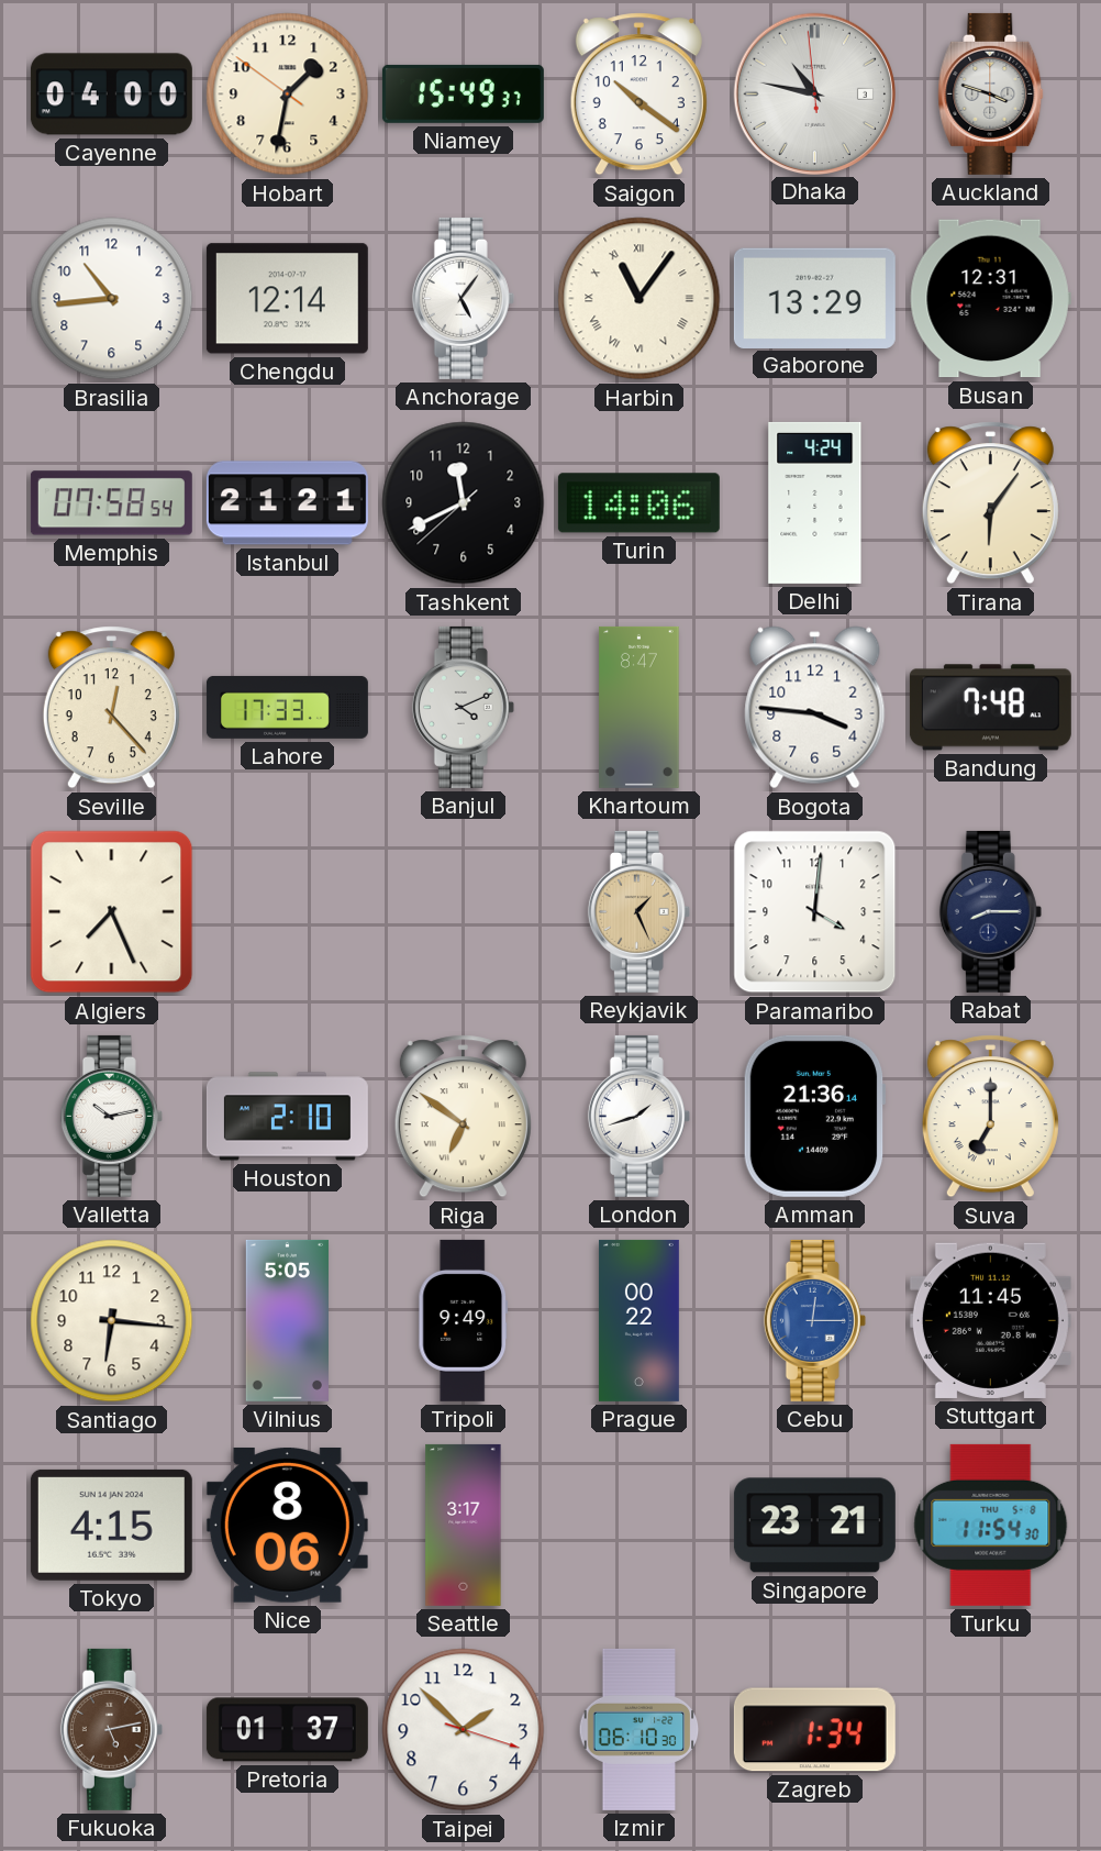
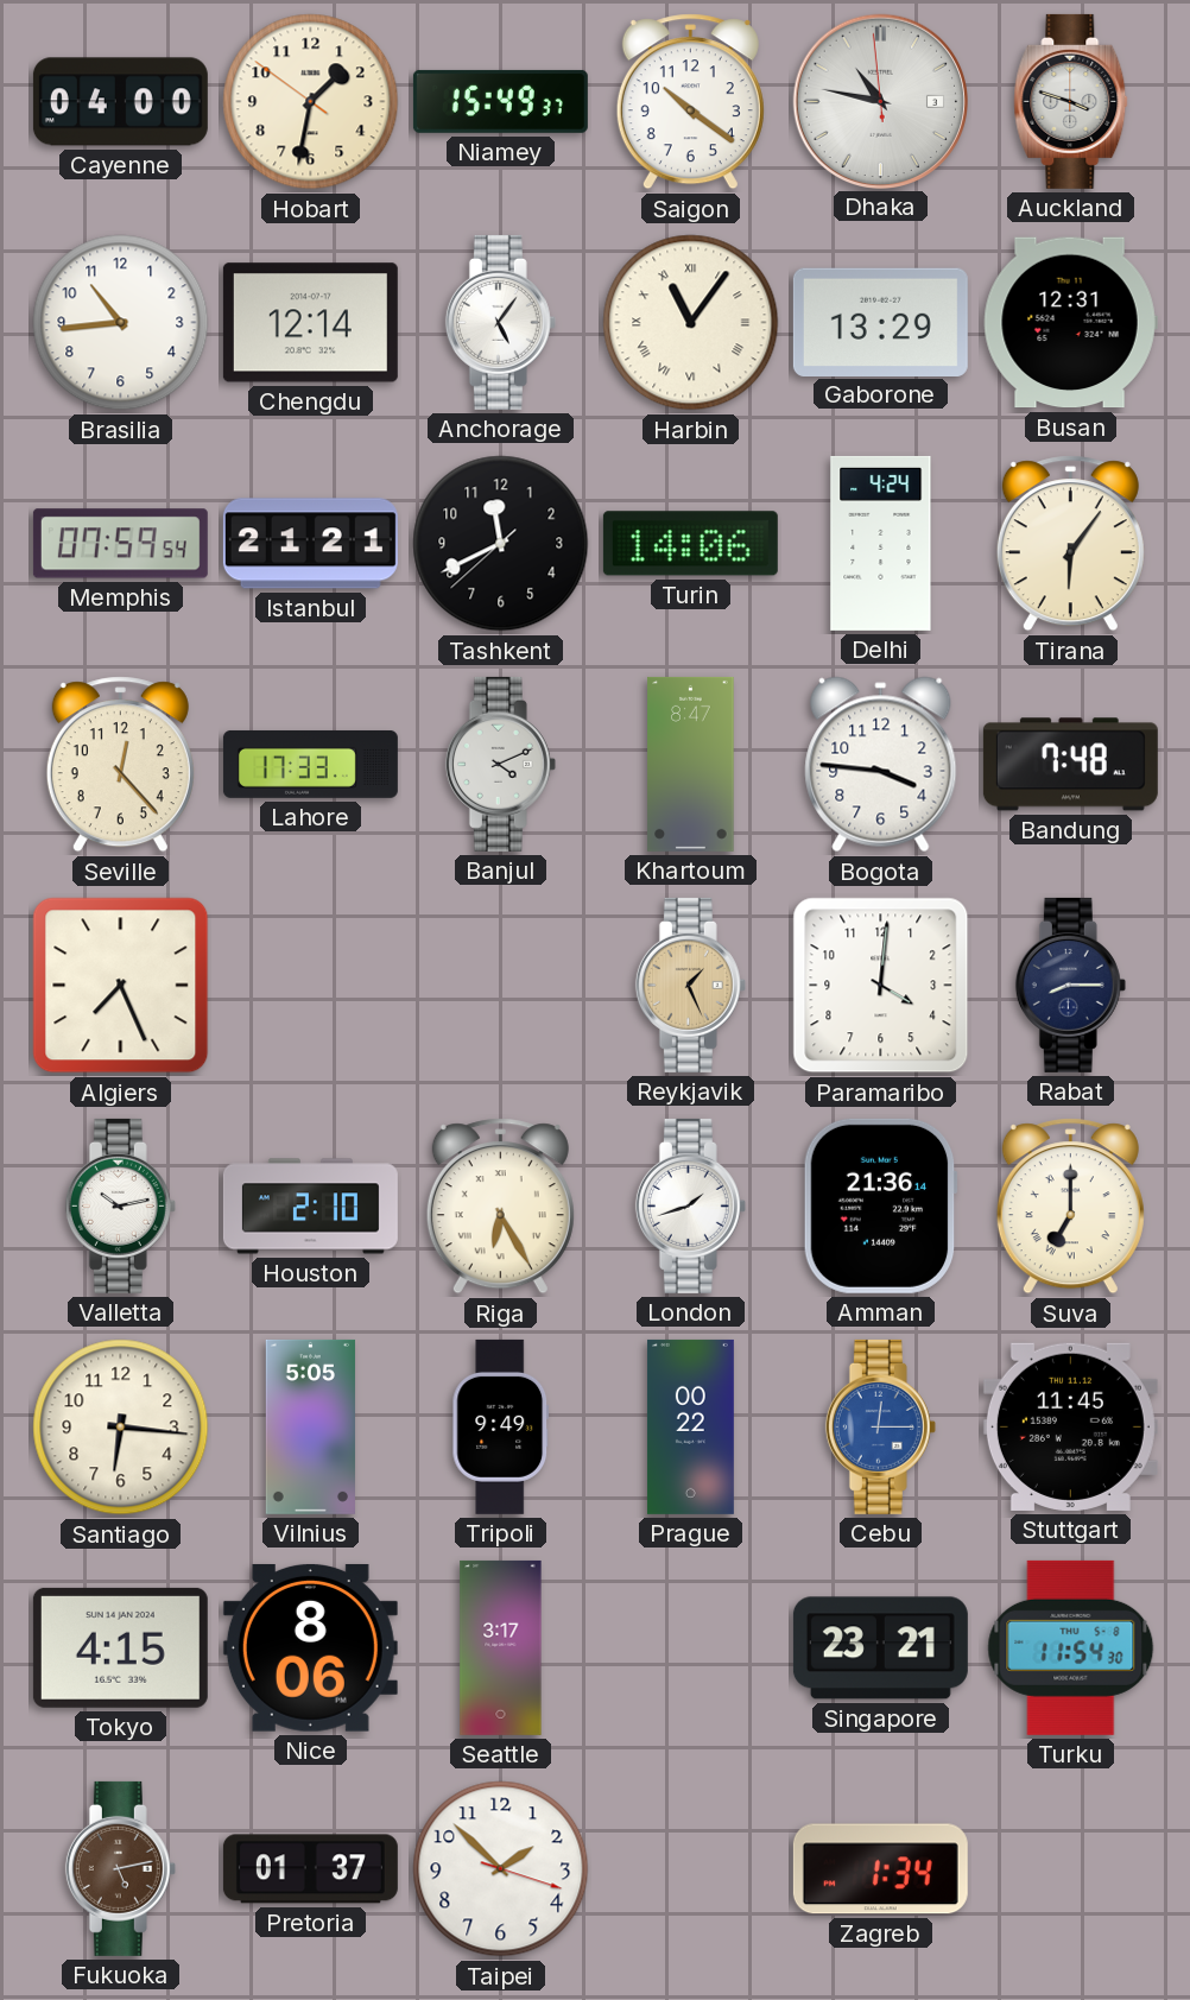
Memphis: 07:58 -> 07:59
Riga: 6:51 -> 6:25
Izmir: 06:10 -> none
